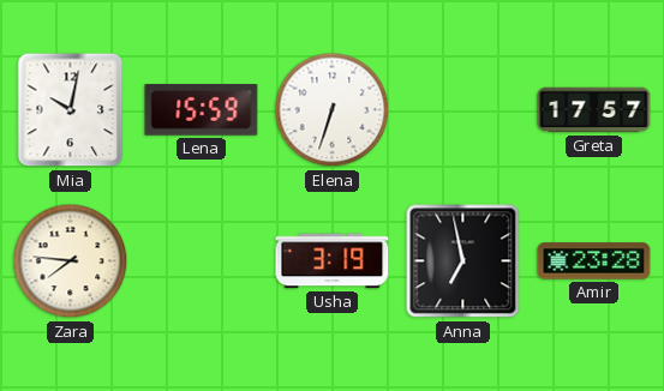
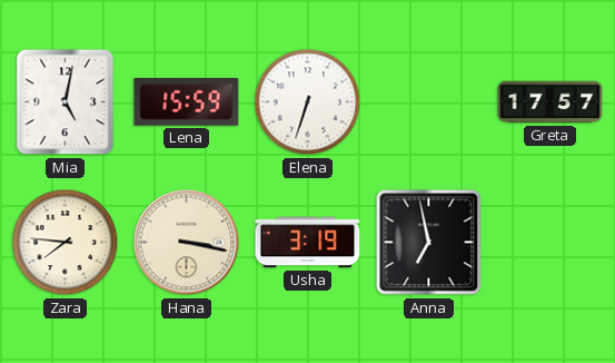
Mia: 10:02 -> 5:02
Hana: none -> 3:17
Amir: 23:28 -> none
